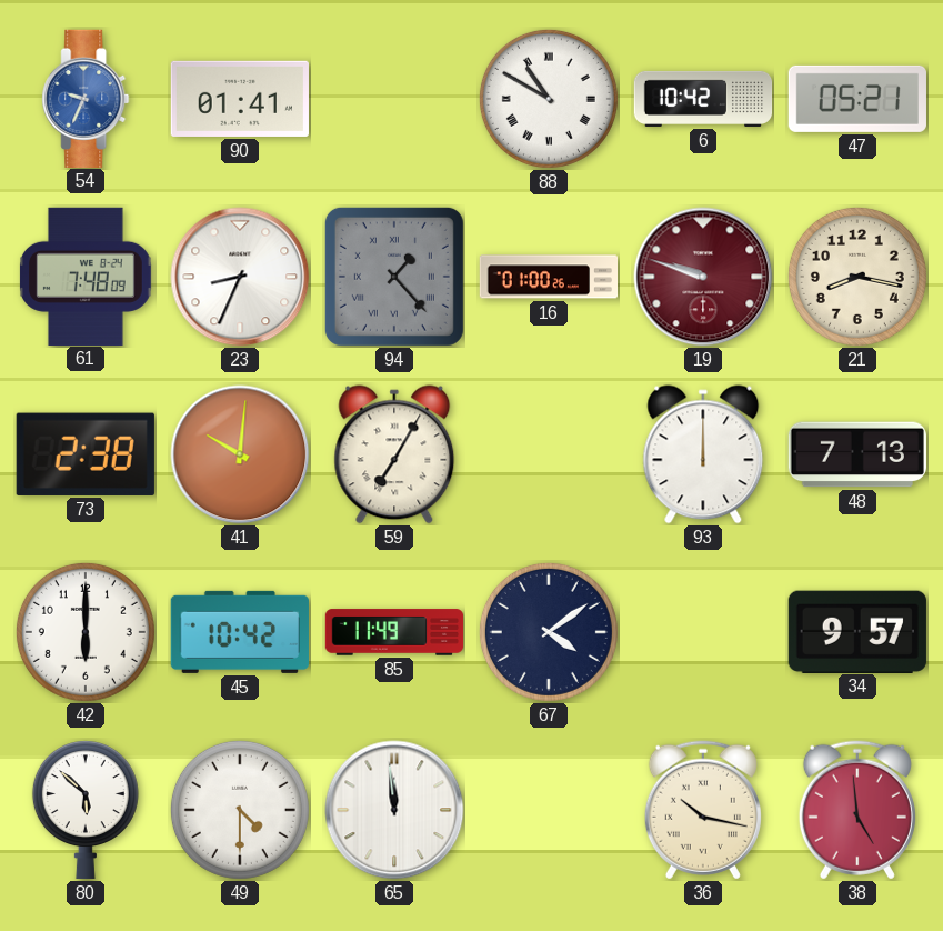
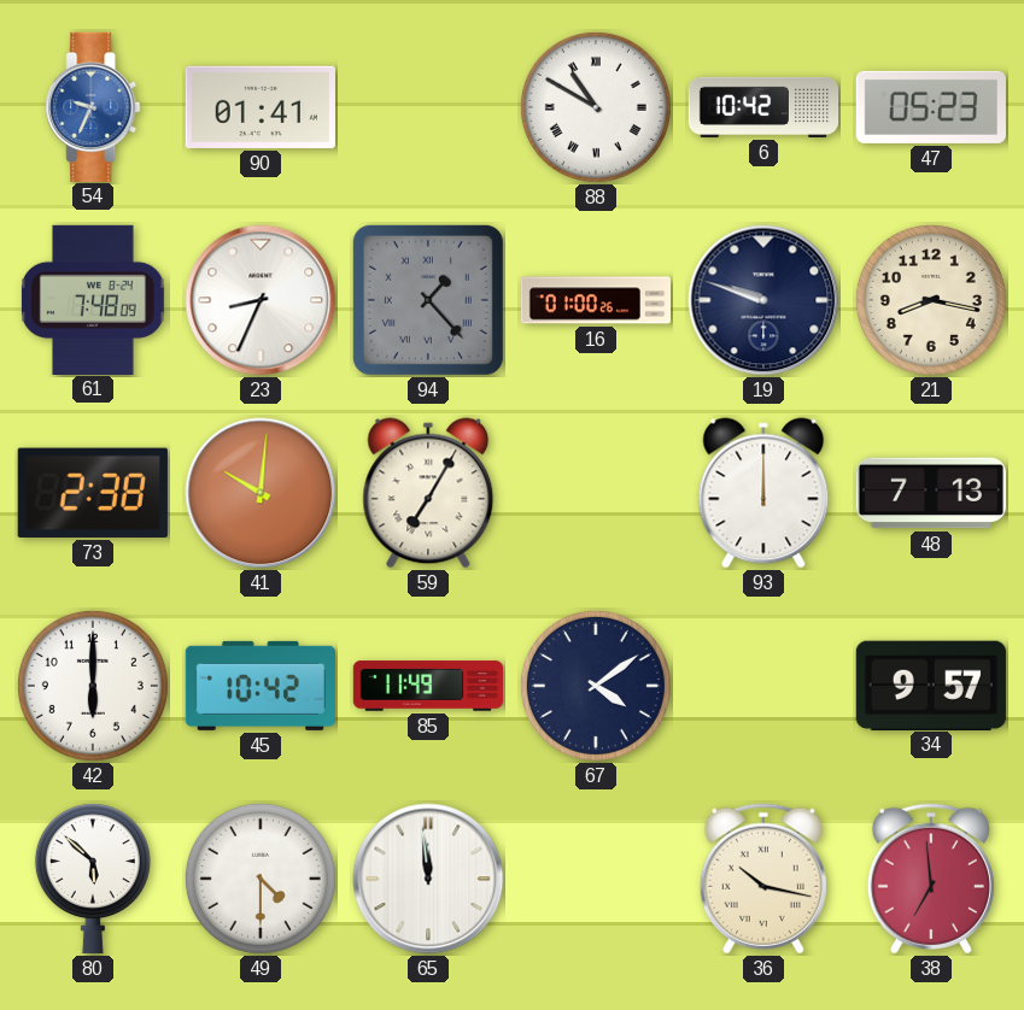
47: 05:21 -> 05:23
19 dial: burgundy -> navy
38: 4:59 -> 6:59
